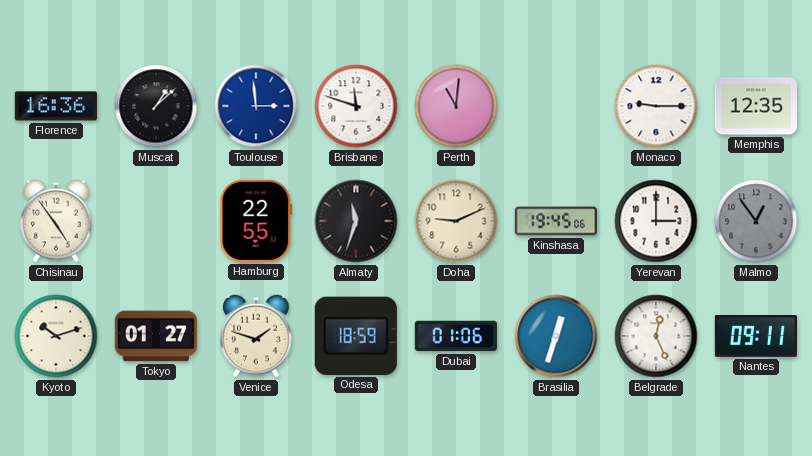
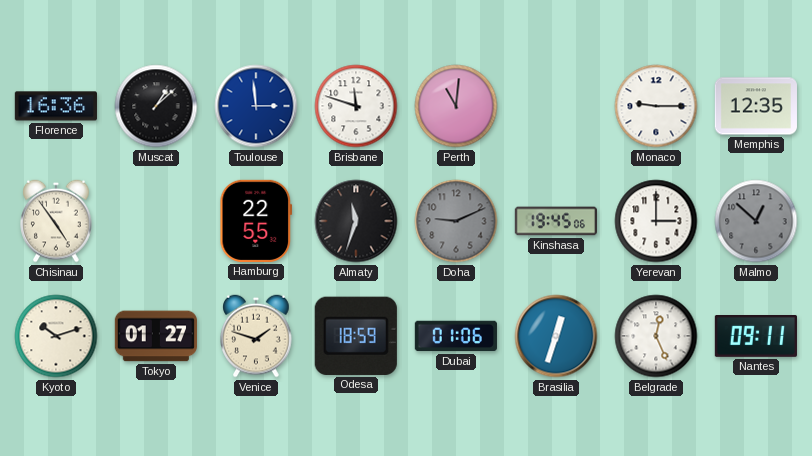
Doha dial: cream -> grey
Malmo: 12:54 -> 12:52
